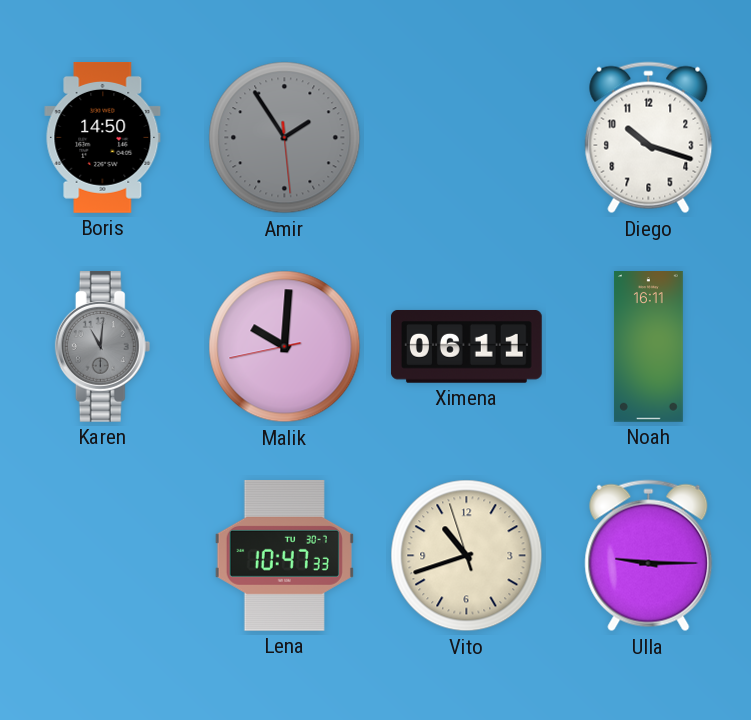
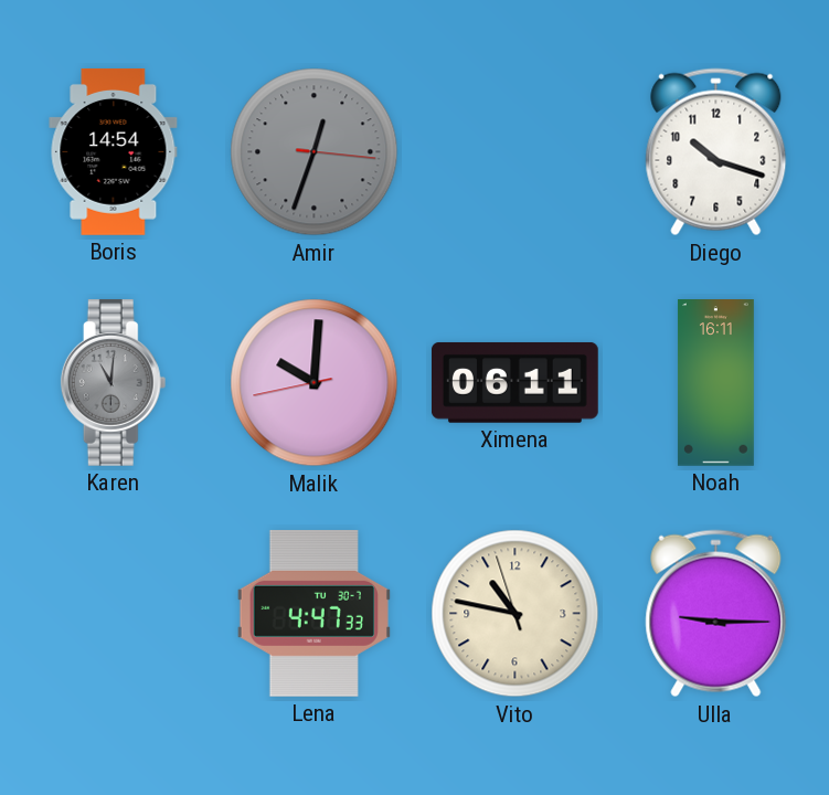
Boris: 14:50 -> 14:54
Amir: 1:54 -> 12:33
Lena: 10:47 -> 4:47
Vito: 10:41 -> 10:46
